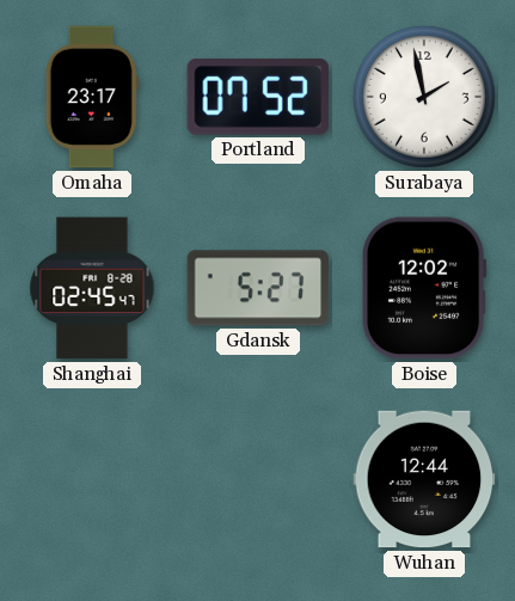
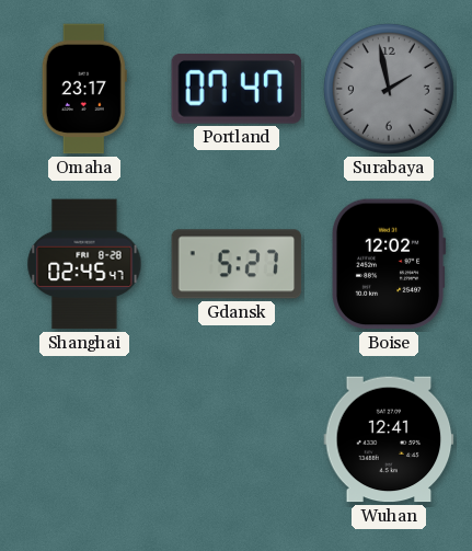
Portland: 07:52 -> 07:47
Surabaya dial: white -> grey
Wuhan: 12:44 -> 12:41
